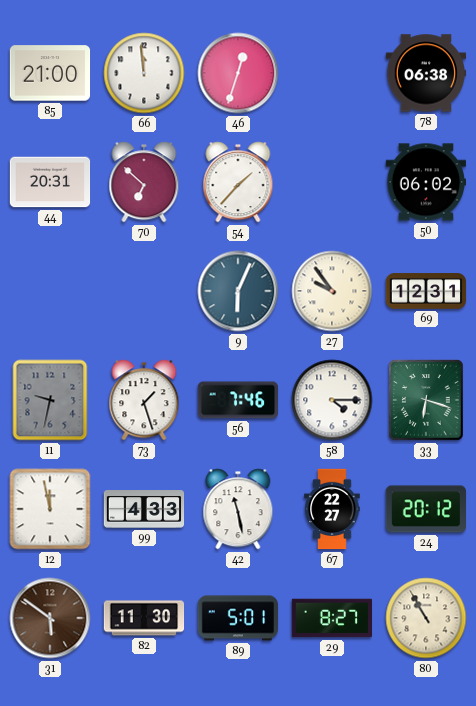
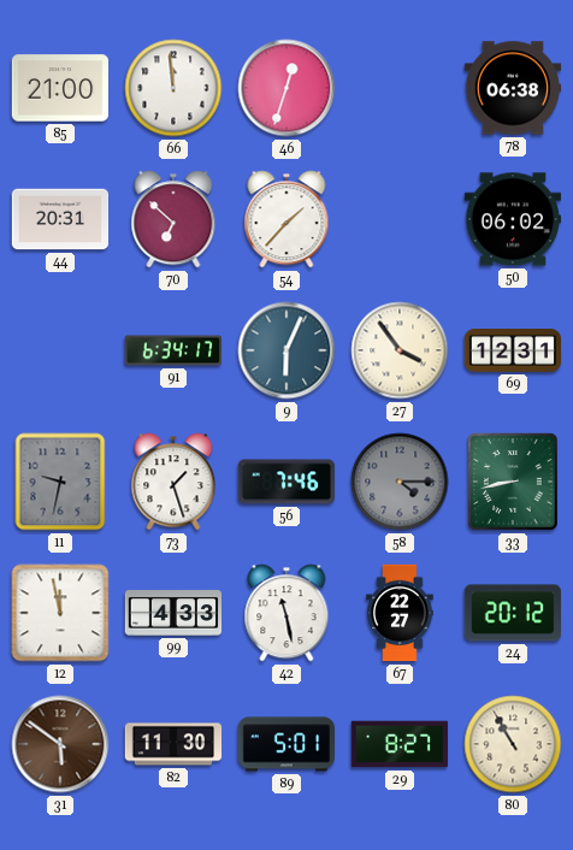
91: none -> 6:34
27: 9:54 -> 3:54
58 dial: white -> grey
33: 6:18 -> 8:43
